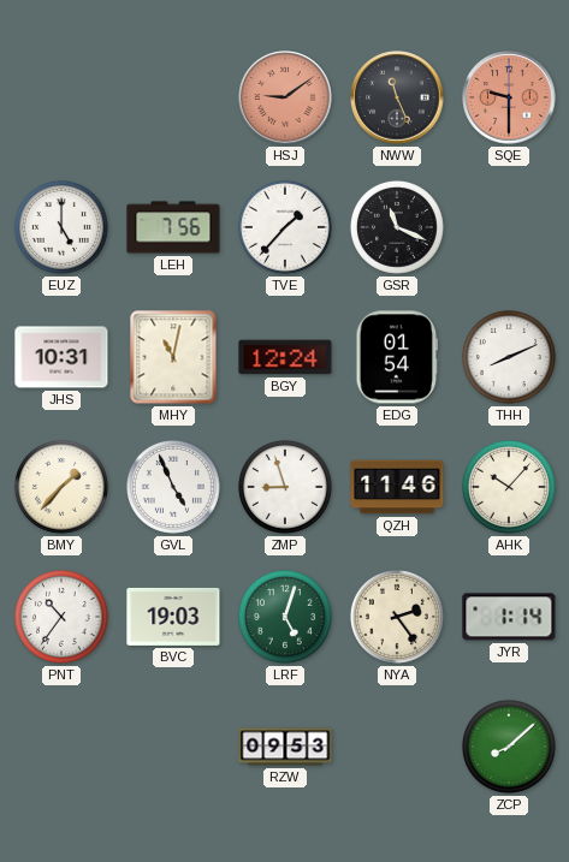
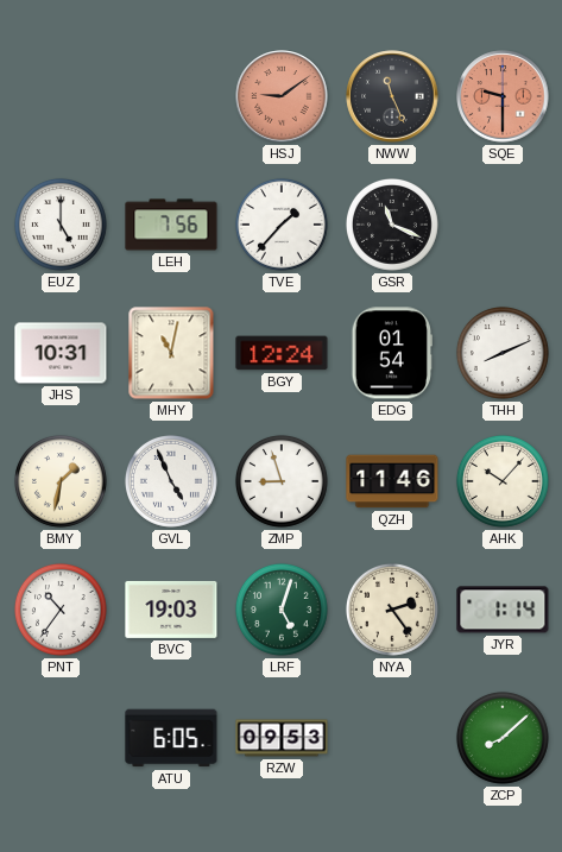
BMY: 1:37 -> 1:32
ATU: none -> 6:05
